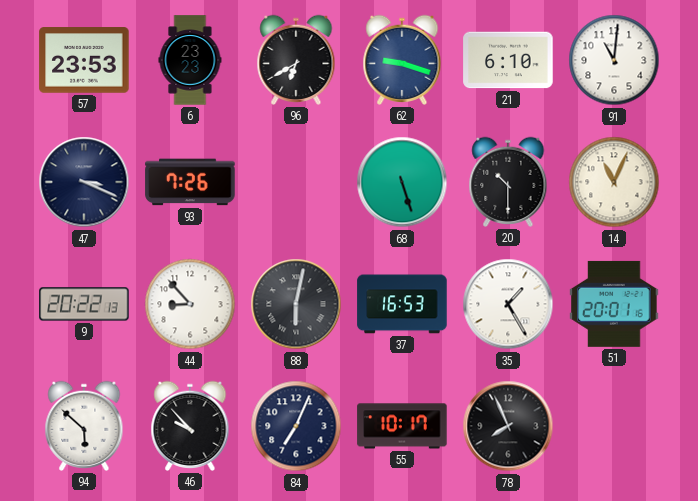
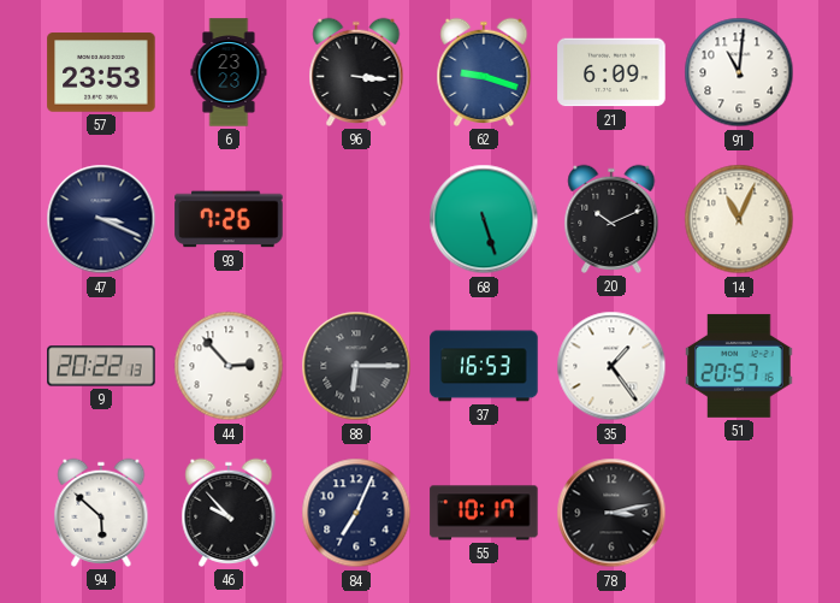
96: 6:40 -> 3:16
21: 6:10 -> 6:09
20: 10:30 -> 10:11
44: 8:53 -> 2:53
88: 6:02 -> 6:15
35: 1:25 -> 1:24
51: 20:01 -> 20:57
78: 7:56 -> 3:13
